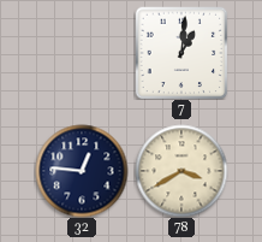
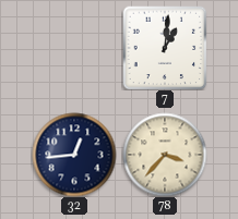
32: 12:46 -> 12:44
78: 3:40 -> 3:37
